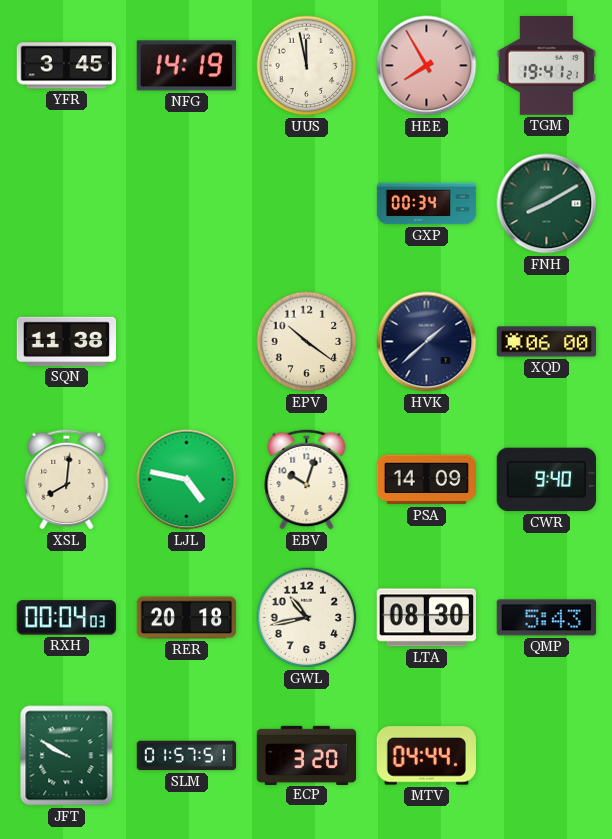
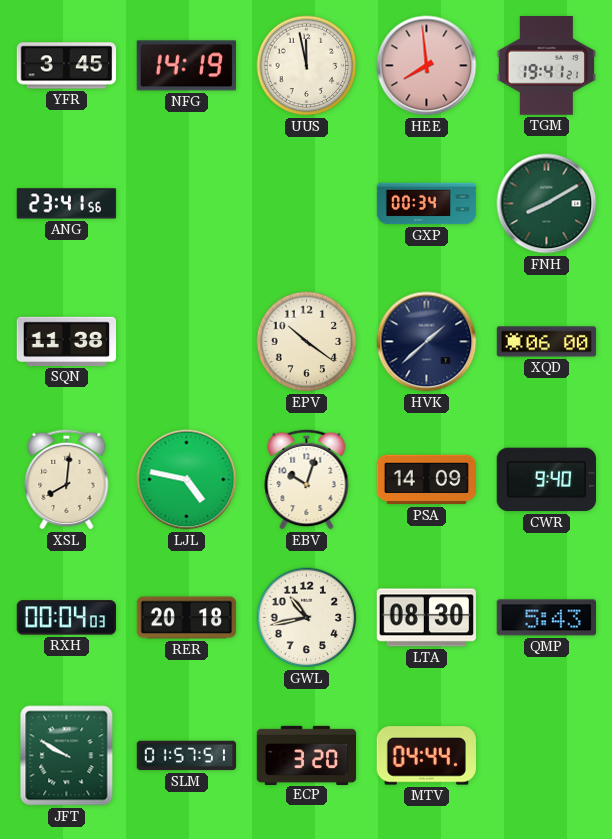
HEE: 7:55 -> 7:59
ANG: none -> 23:41
